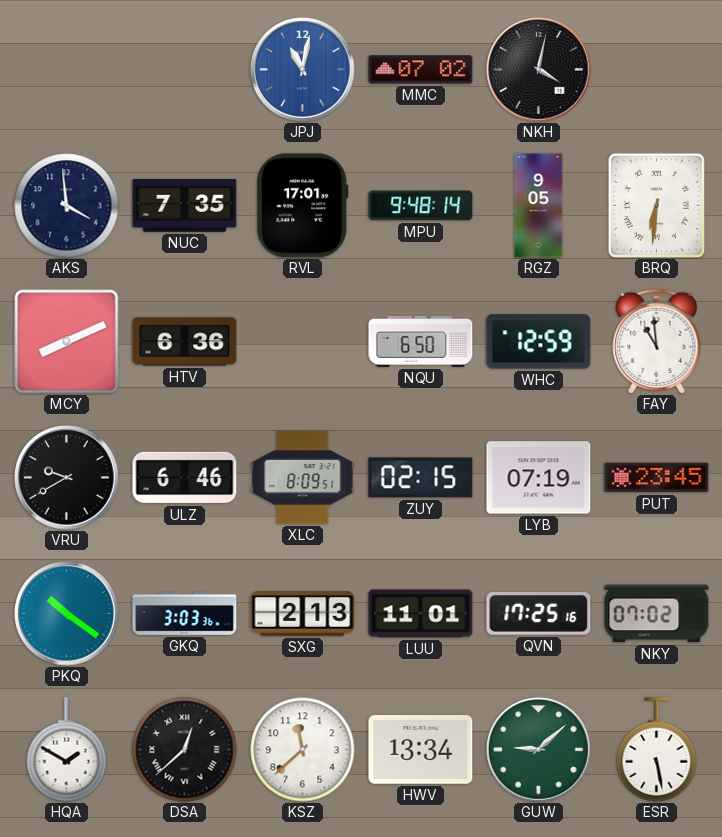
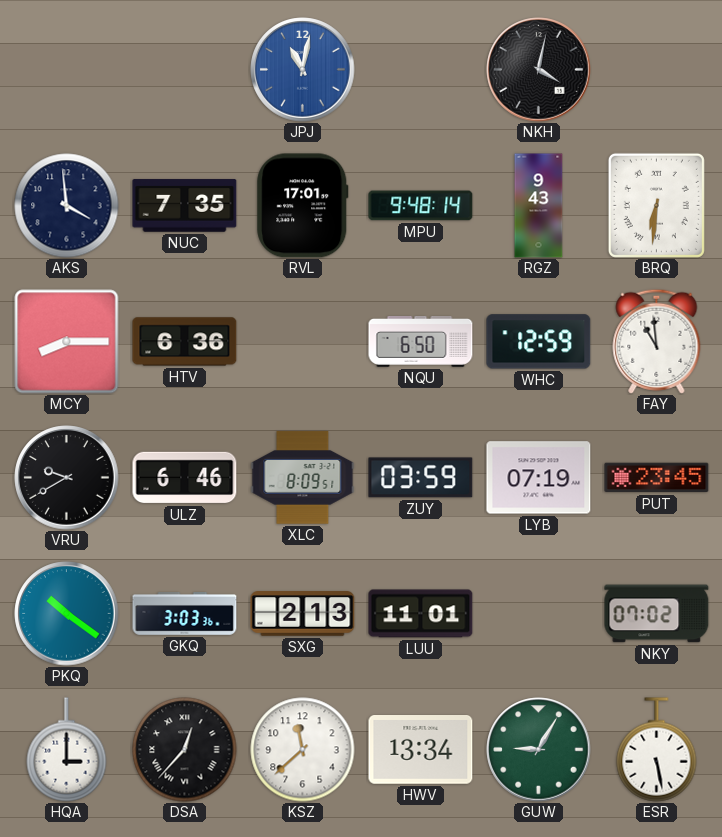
MMC: 07:02 -> none
RGZ: 9:05 -> 9:43
MCY: 8:11 -> 8:15
ZUY: 02:15 -> 03:59
QVN: 17:25 -> none
HQA: 1:50 -> 3:00
DSA: 12:38 -> 12:37
GUW: 9:08 -> 9:05
